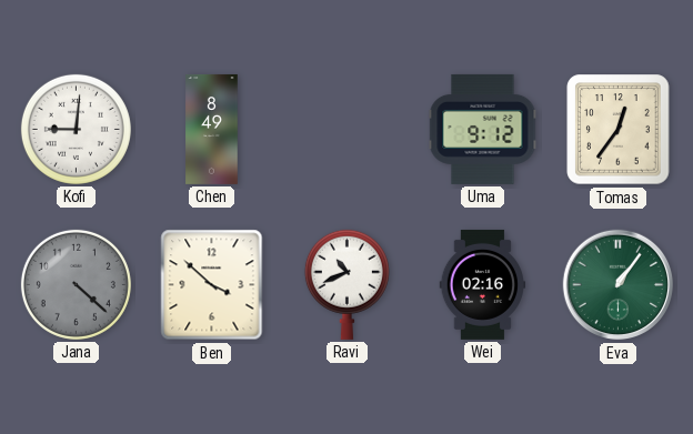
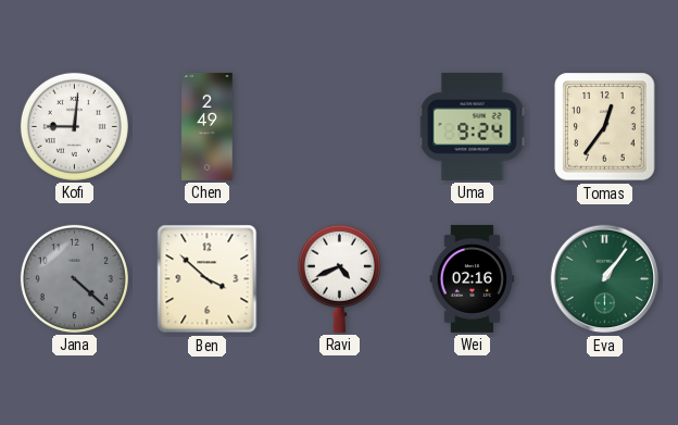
Chen: 8:49 -> 2:49
Uma: 9:12 -> 9:24
Ravi: 10:41 -> 4:41
